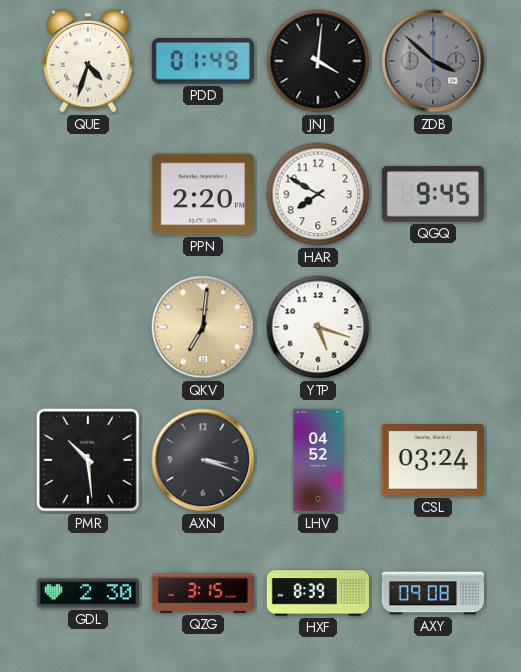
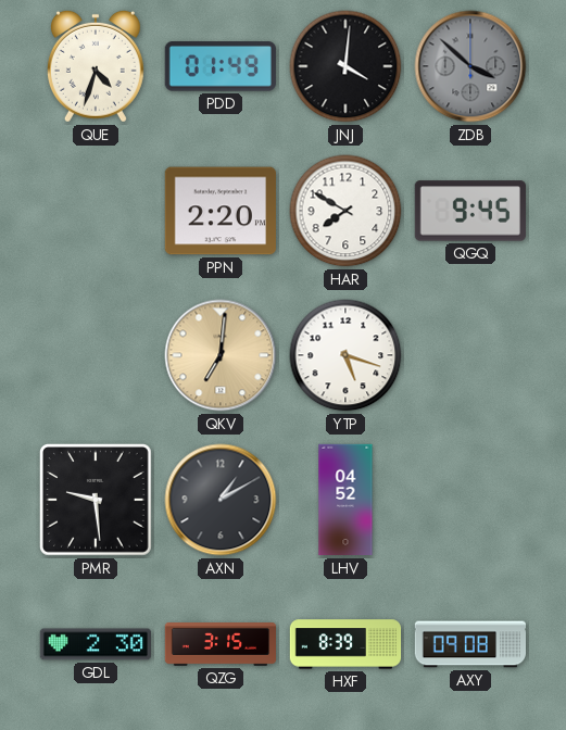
PMR: 10:29 -> 9:29
AXN: 3:18 -> 1:10
CSL: 03:24 -> none
